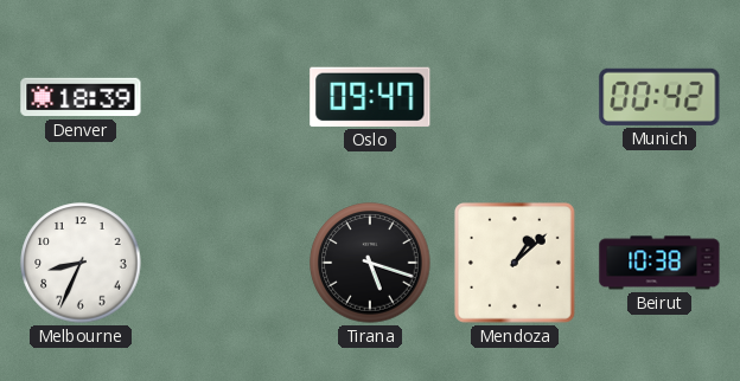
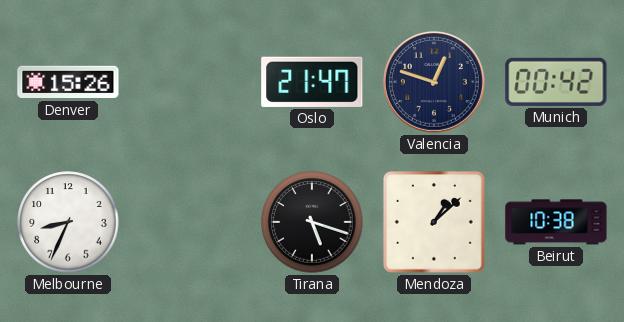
Denver: 18:39 -> 15:26
Oslo: 09:47 -> 21:47
Valencia: none -> 12:48
